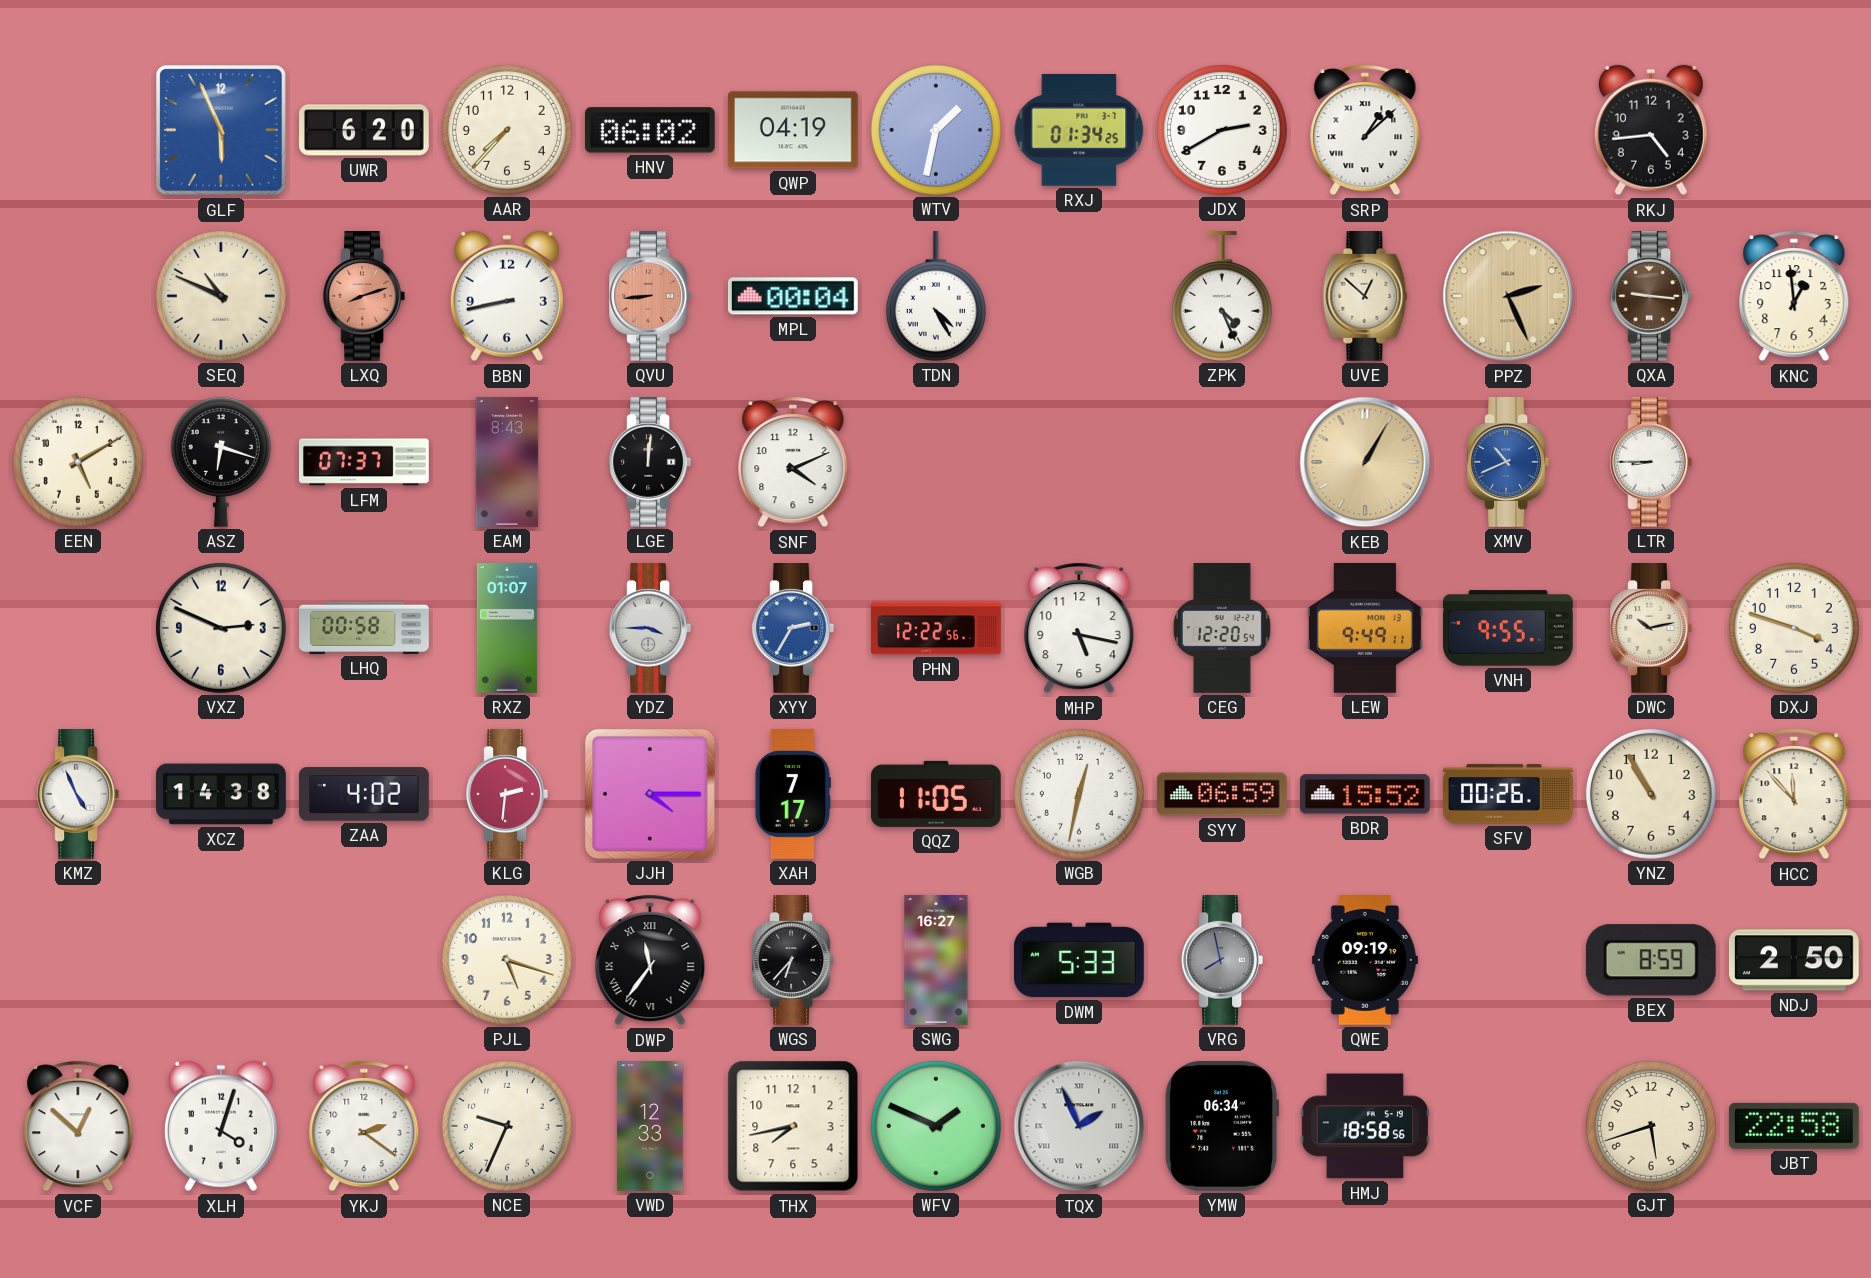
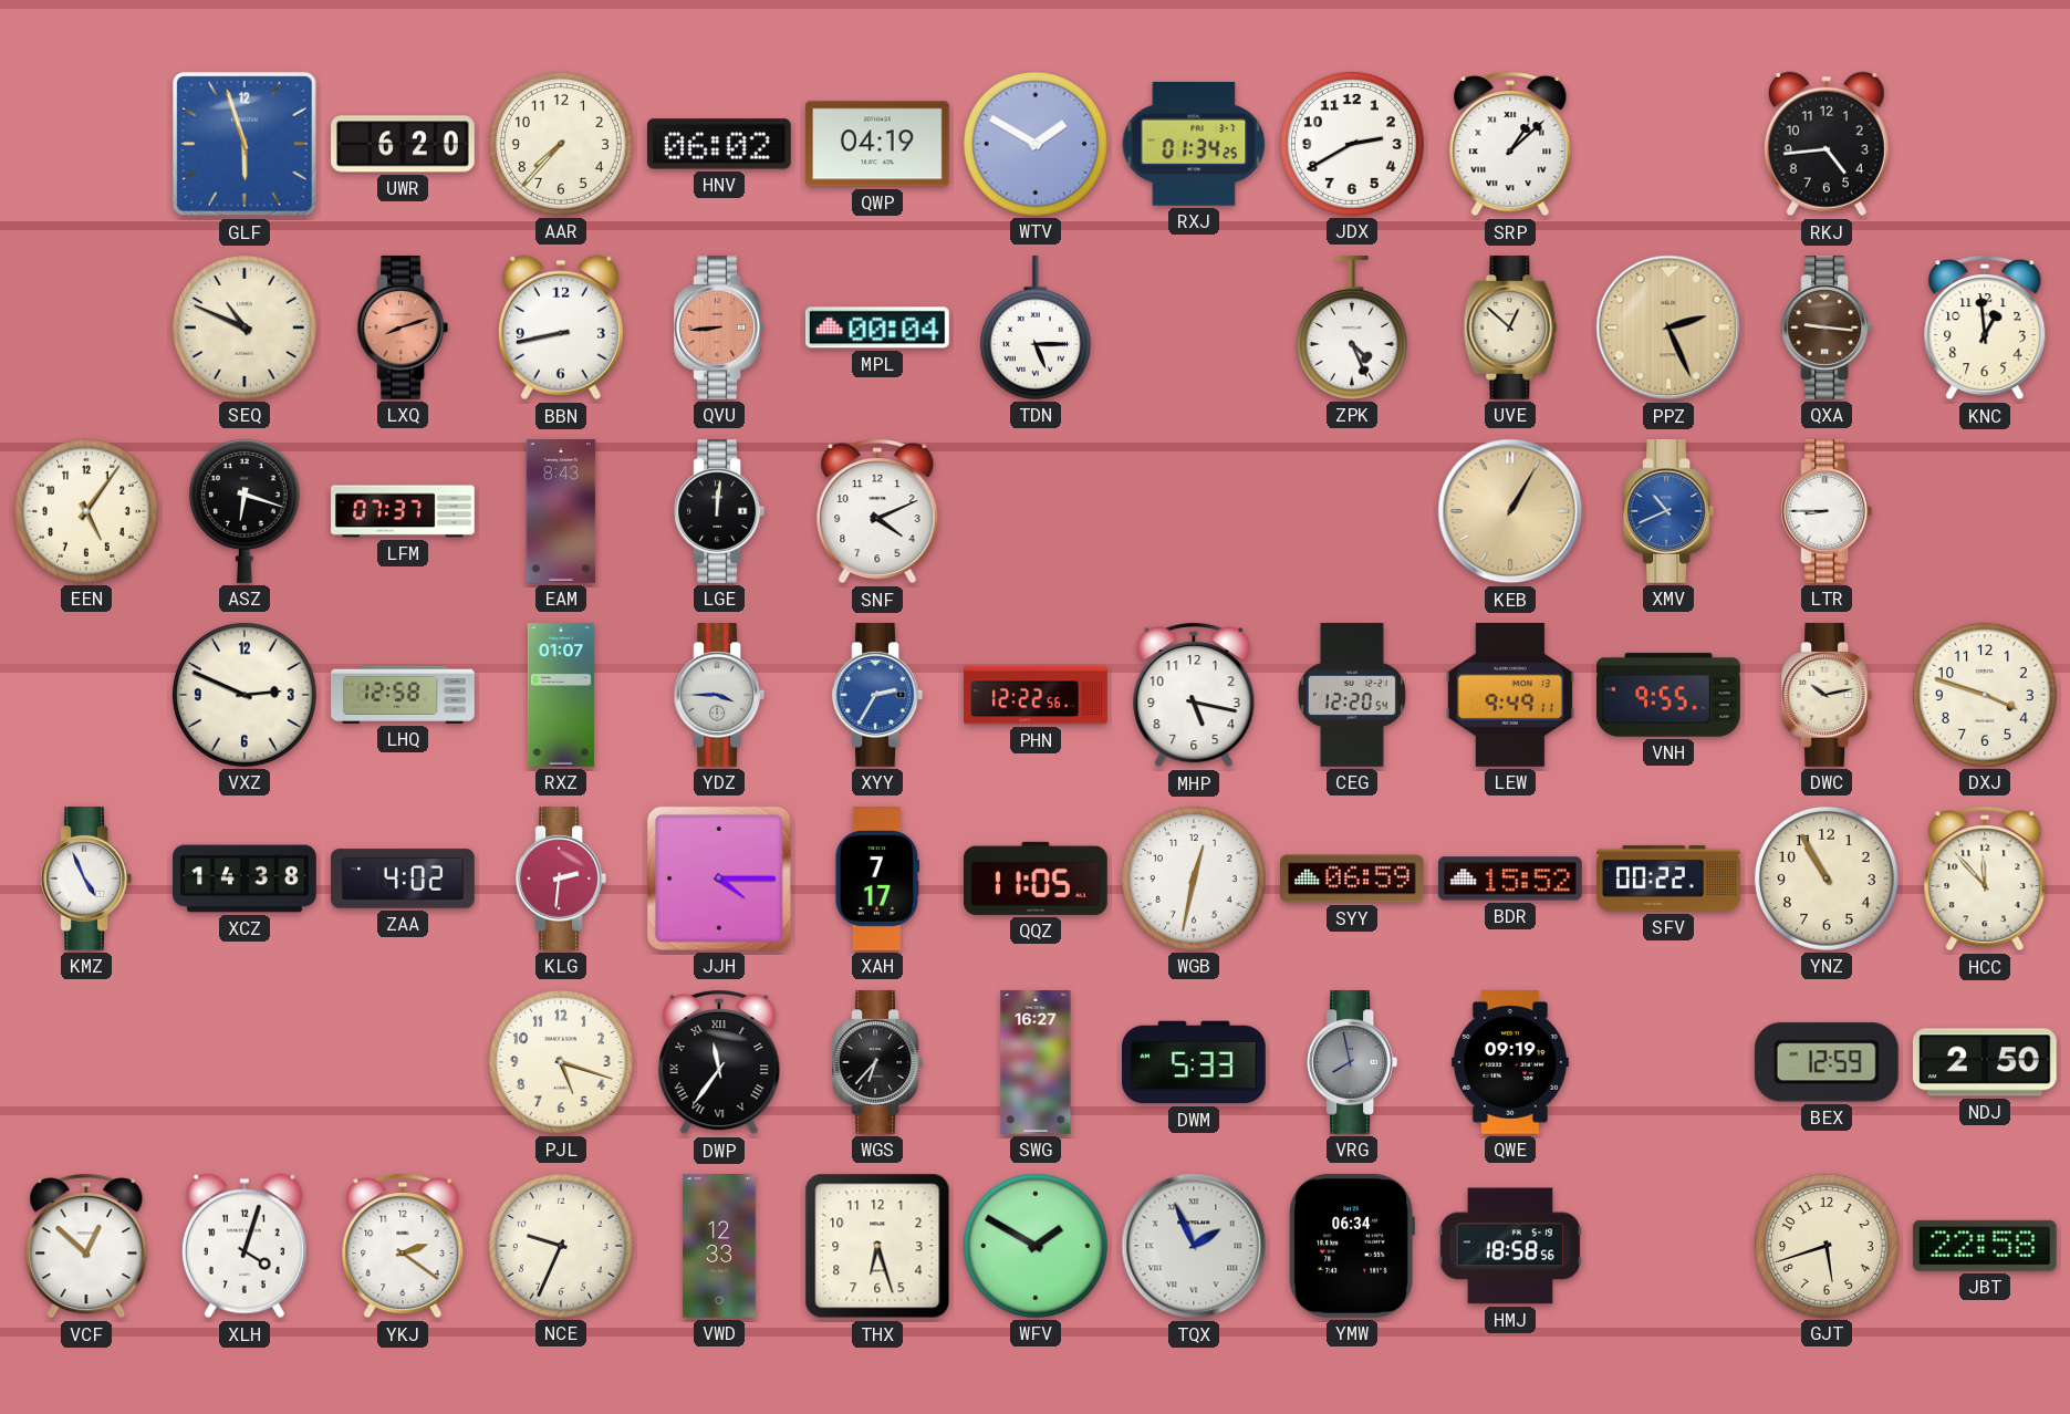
GLF: 5:56 -> 5:57
WTV: 1:32 -> 1:50
TDN: 4:25 -> 5:15
EEN: 5:10 -> 5:06
LHQ: 00:58 -> 12:58
SFV: 00:26 -> 00:22
BEX: 8:59 -> 12:59
THX: 7:43 -> 6:27
WFV: 1:49 -> 1:50
